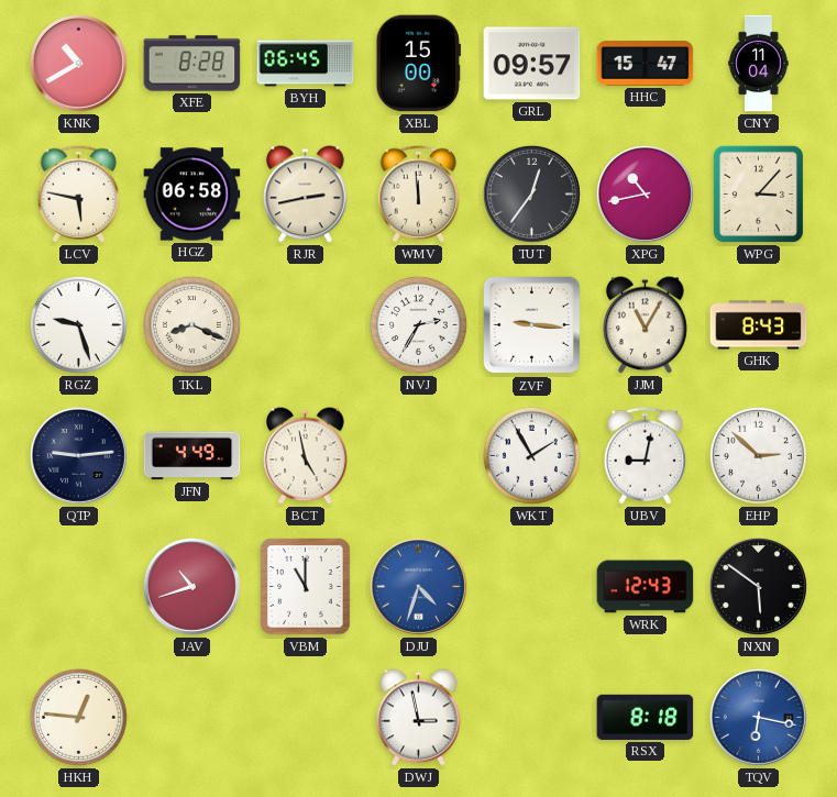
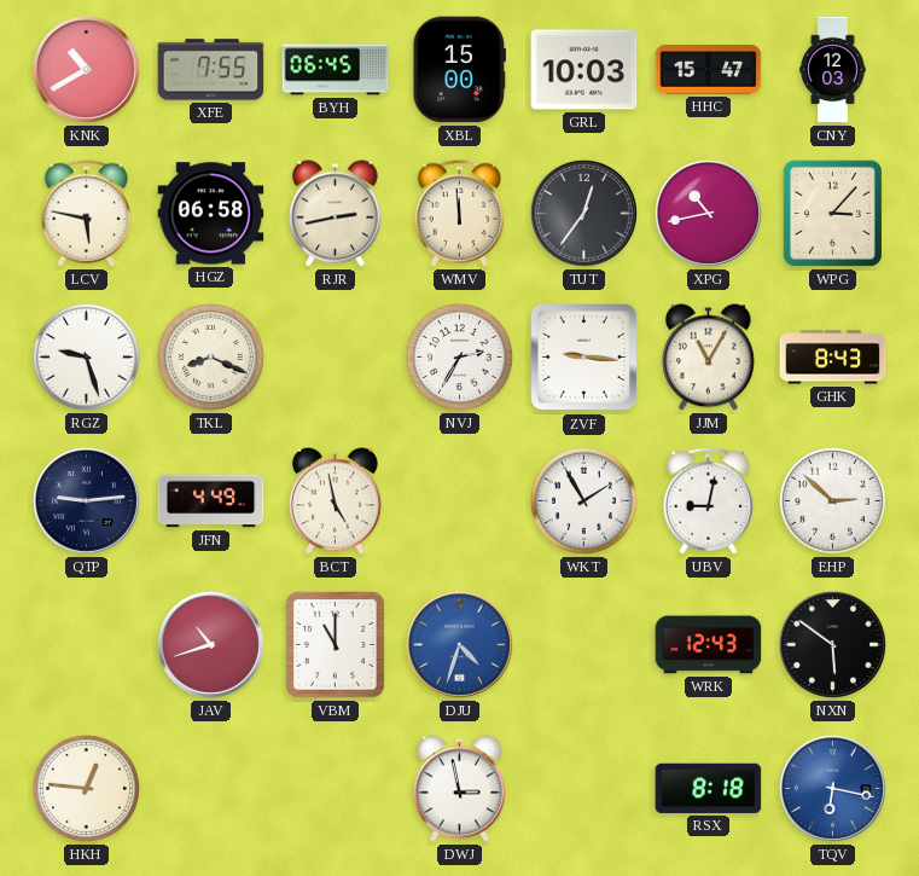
XFE: 8:28 -> 7:55
GRL: 09:57 -> 10:03
CNY: 11:04 -> 12:03
